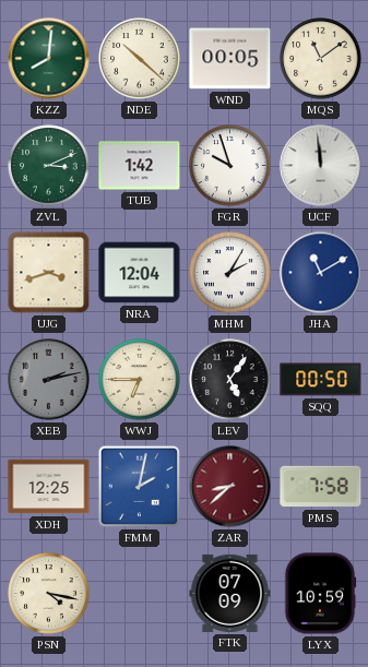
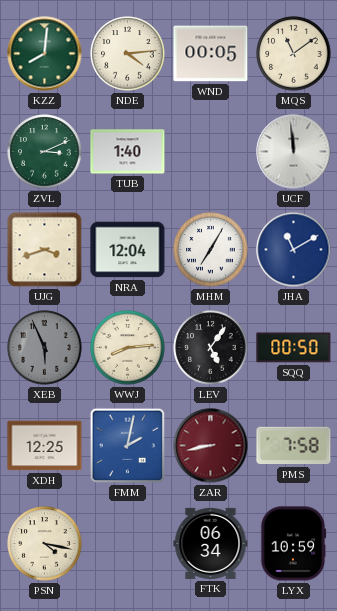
NDE: 10:22 -> 4:14
TUB: 1:42 -> 1:40
FGR: 9:57 -> none
MHM: 2:05 -> 7:05
XEB: 2:13 -> 5:56
WWJ: 6:45 -> 8:14
ZAR: 8:38 -> 8:43
FTK: 07:09 -> 06:34
